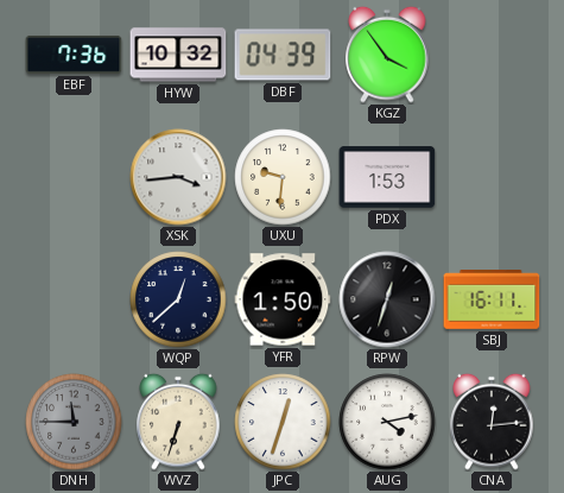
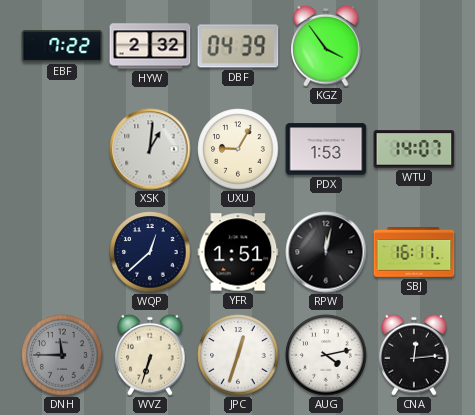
EBF: 7:36 -> 7:22
HYW: 10:32 -> 2:32
XSK: 3:44 -> 1:01
UXU: 9:31 -> 9:05
WTU: none -> 14:07
YFR: 1:50 -> 1:51
RPW: 12:33 -> 12:02
